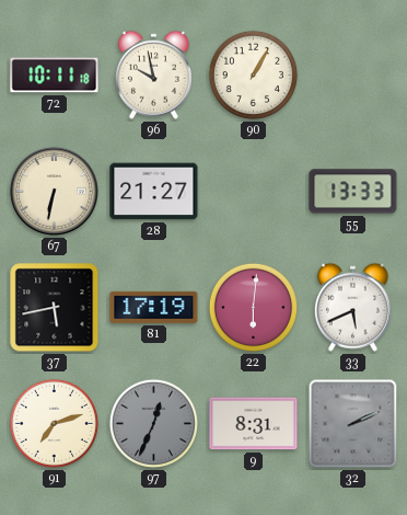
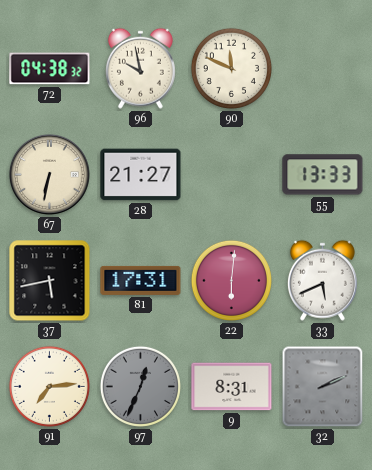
72: 10:11 -> 04:38
90: 1:05 -> 11:49
81: 17:19 -> 17:31
91: 7:12 -> 7:14
